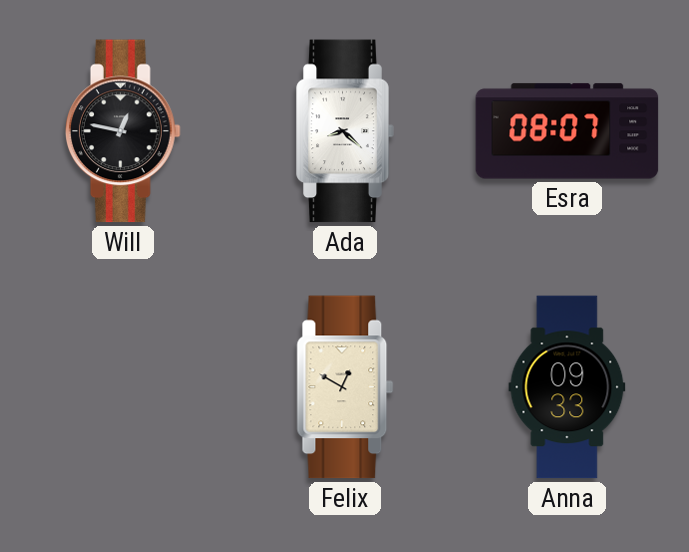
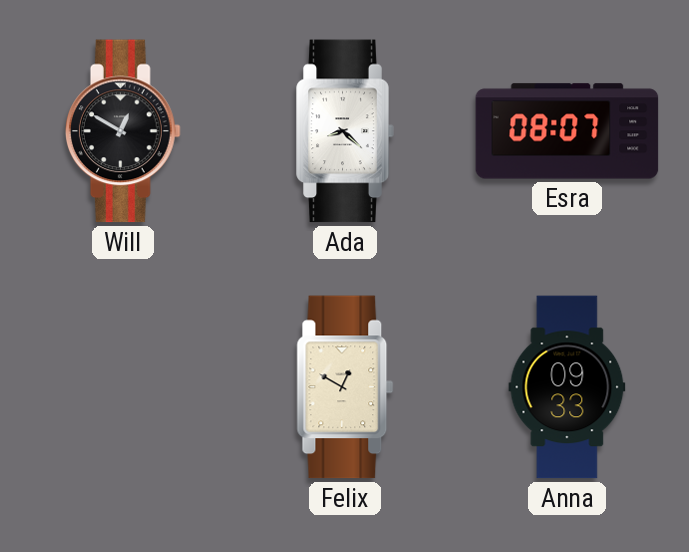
Will: 12:47 -> 12:50
